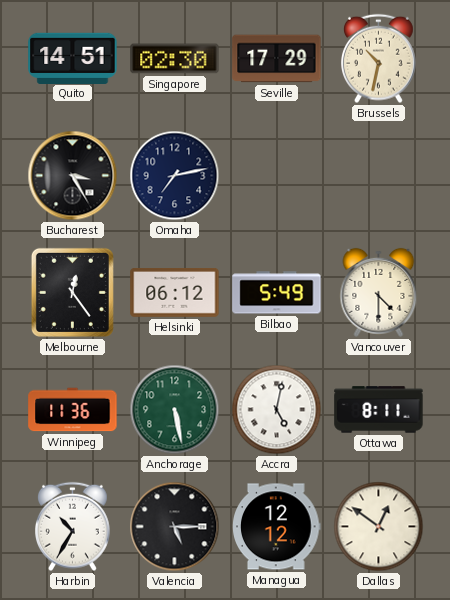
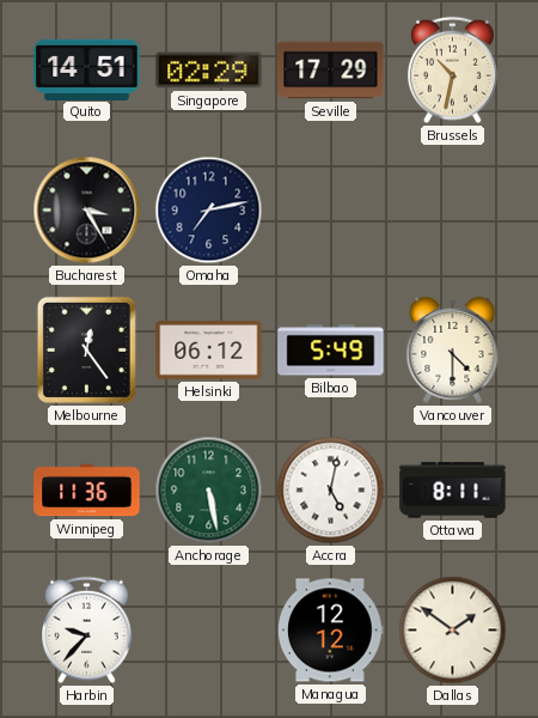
Singapore: 02:30 -> 02:29
Harbin: 10:35 -> 9:37
Valencia: 5:15 -> none
Dallas: 12:51 -> 1:51
